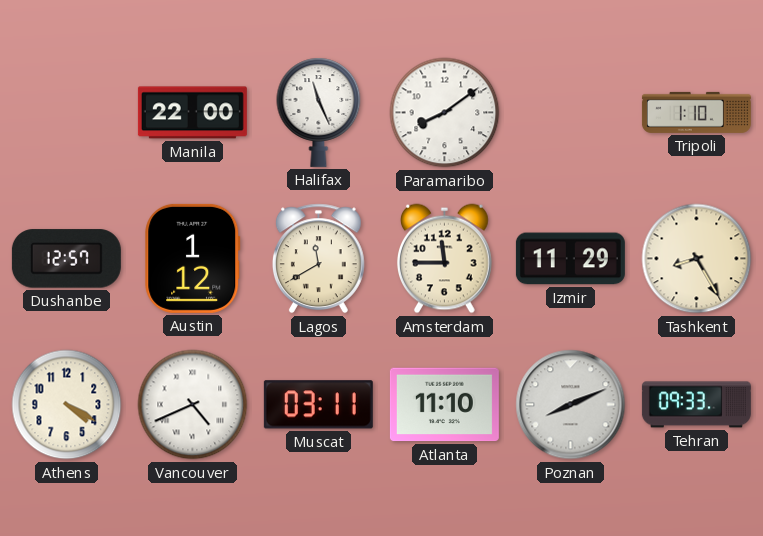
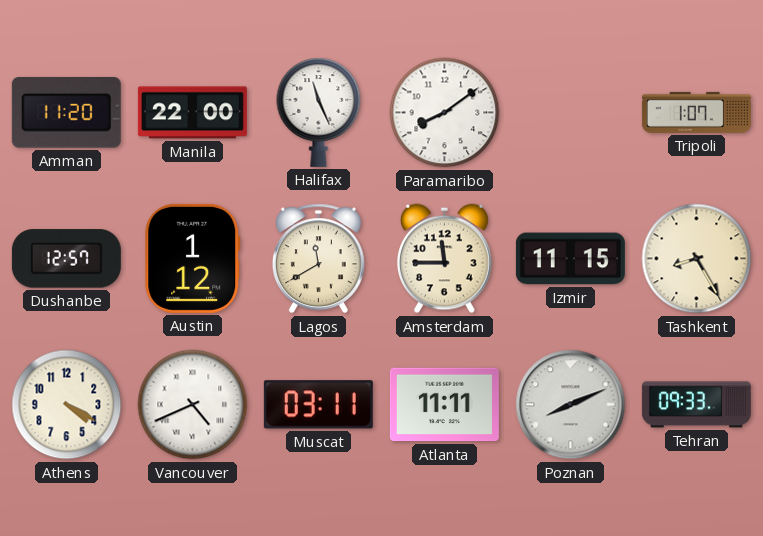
Amman: none -> 11:20
Tripoli: 1:10 -> 1:07
Izmir: 11:29 -> 11:15
Atlanta: 11:10 -> 11:11
